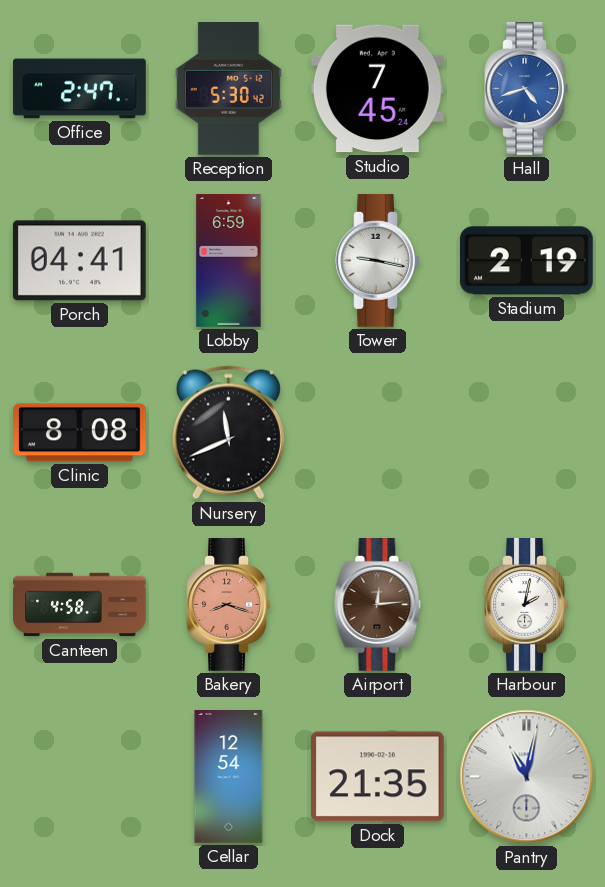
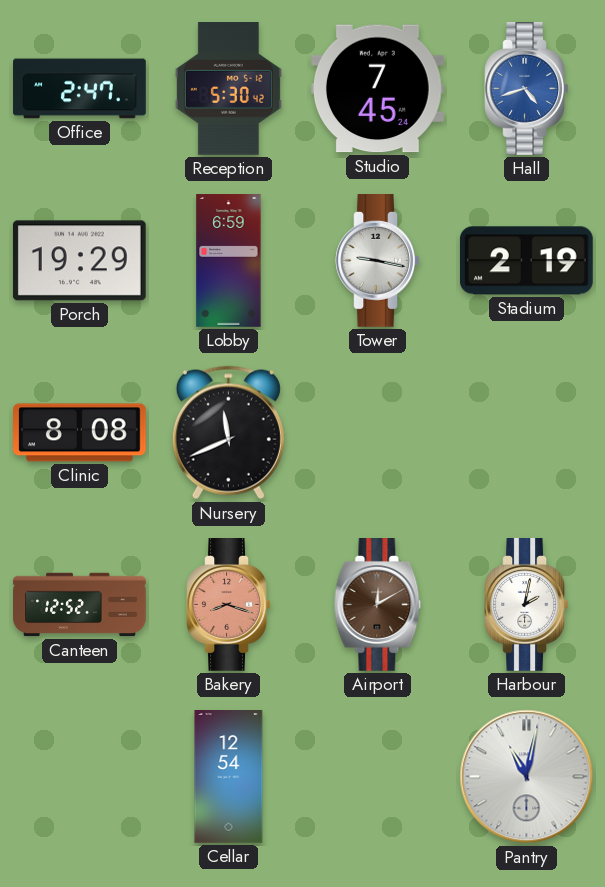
Porch: 04:41 -> 19:29
Canteen: 4:58 -> 12:52
Airport: 12:14 -> 12:10
Dock: 21:35 -> none
